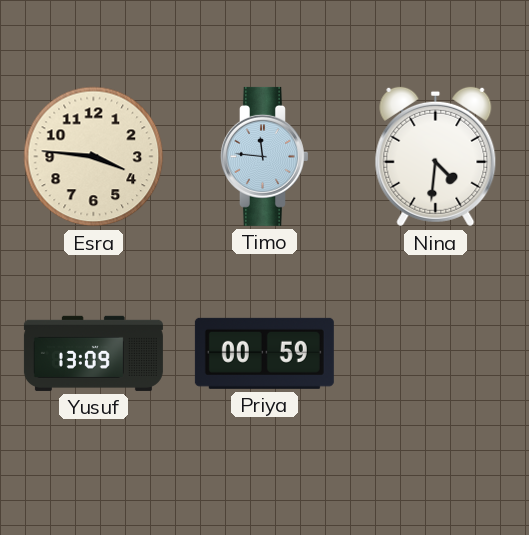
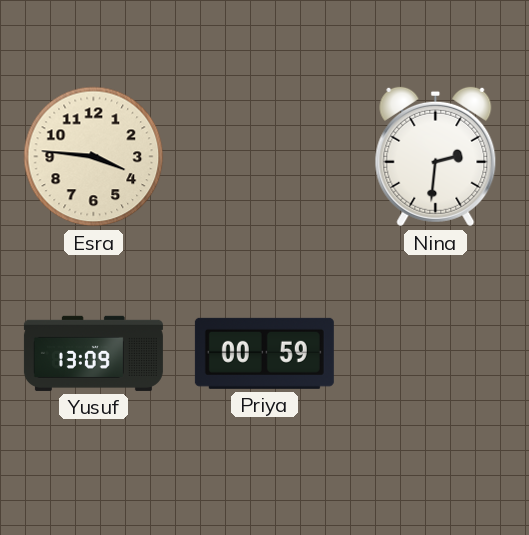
Timo: 11:46 -> none
Nina: 4:31 -> 2:31
